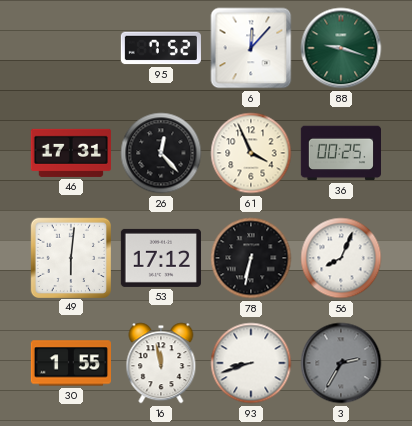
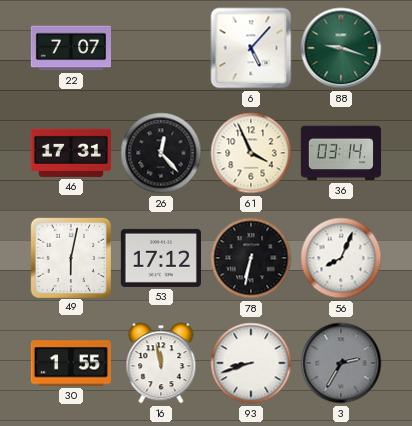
22: none -> 7:07
95: 7:52 -> none
6: 12:07 -> 5:07
36: 00:25 -> 03:14
49: 6:01 -> 6:02
